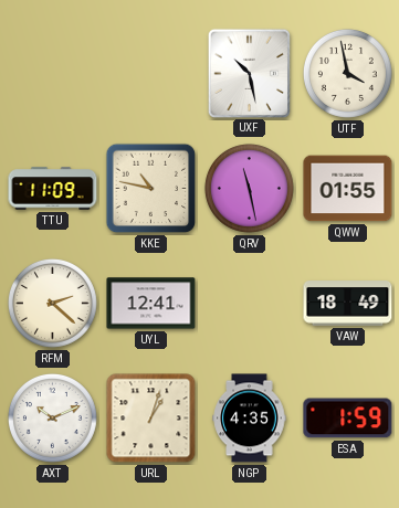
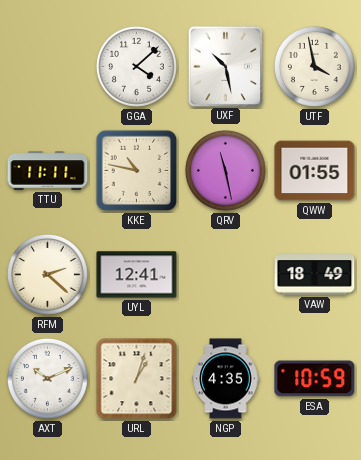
GGA: none -> 4:08
TTU: 11:09 -> 11:11
ESA: 1:59 -> 10:59
